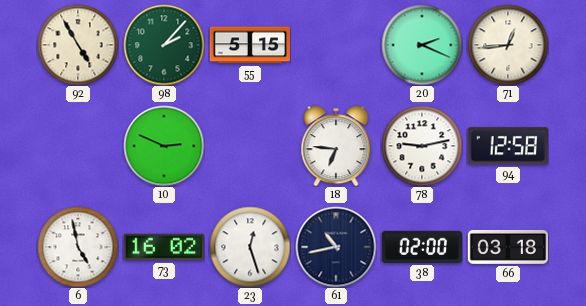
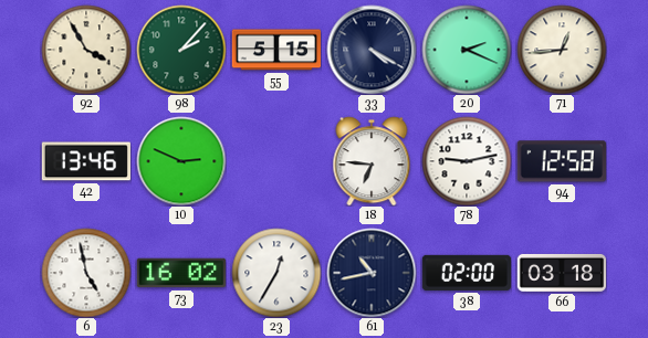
92: 4:55 -> 3:55
33: none -> 4:20
42: none -> 13:46
23: 12:27 -> 12:35
